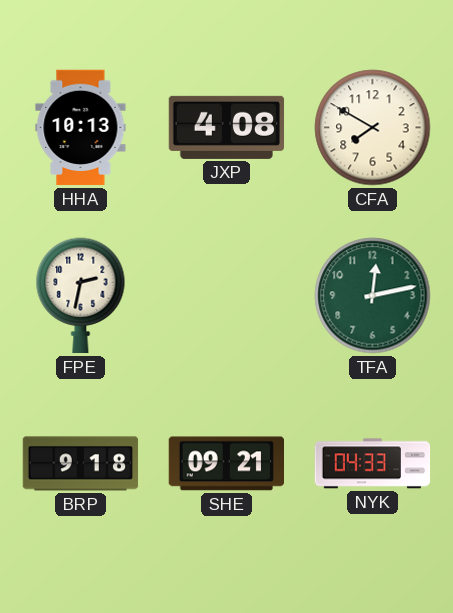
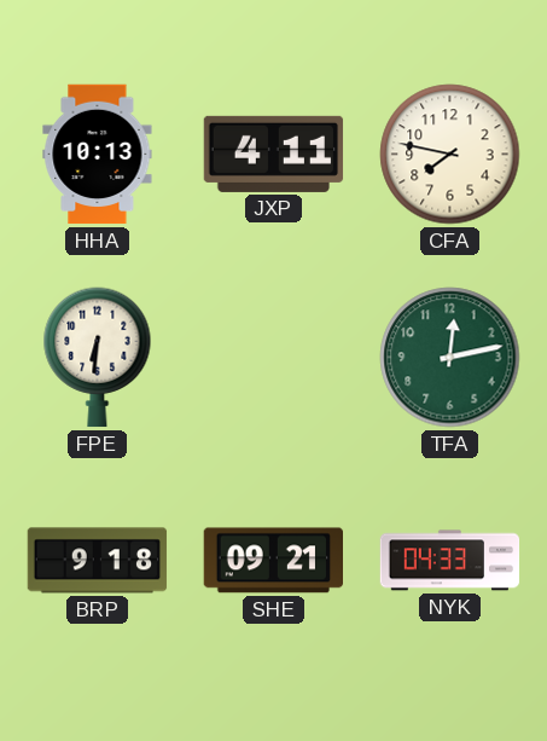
JXP: 4:08 -> 4:11
CFA: 7:50 -> 7:47
FPE: 2:32 -> 6:31
